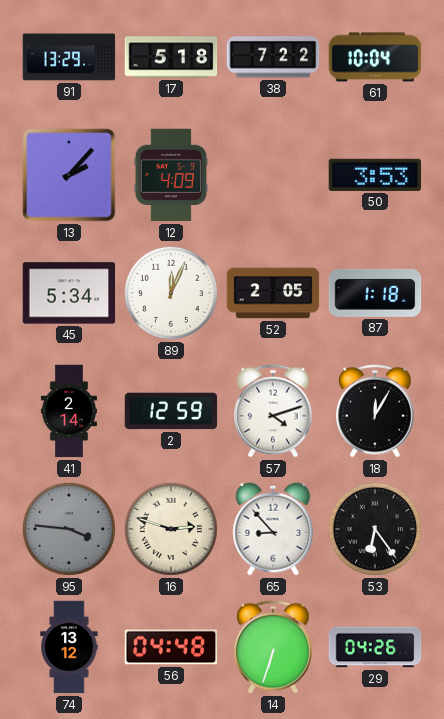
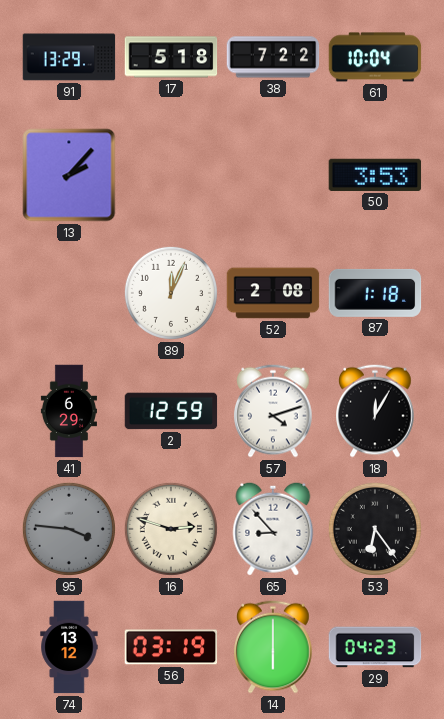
12: 4:09 -> none
45: 5:34 -> none
52: 2:05 -> 2:08
41: 2:14 -> 6:29
56: 04:48 -> 03:19
14: 6:33 -> 6:00
29: 04:26 -> 04:23
